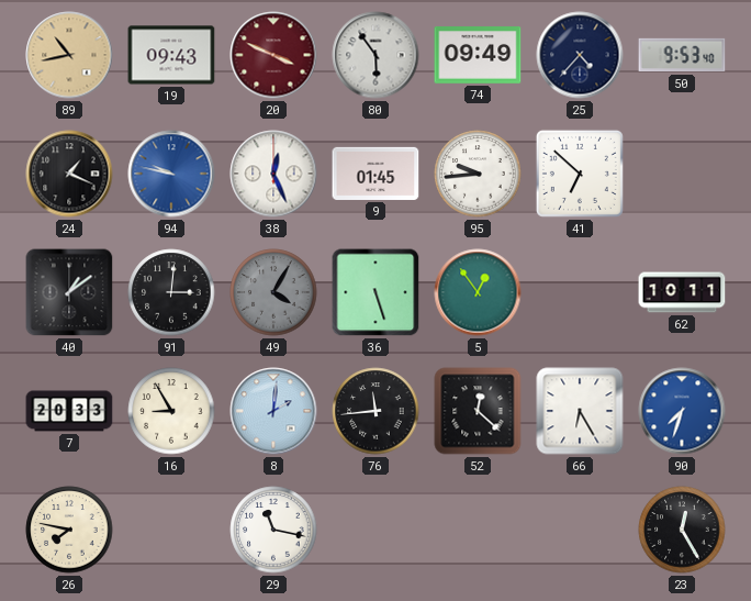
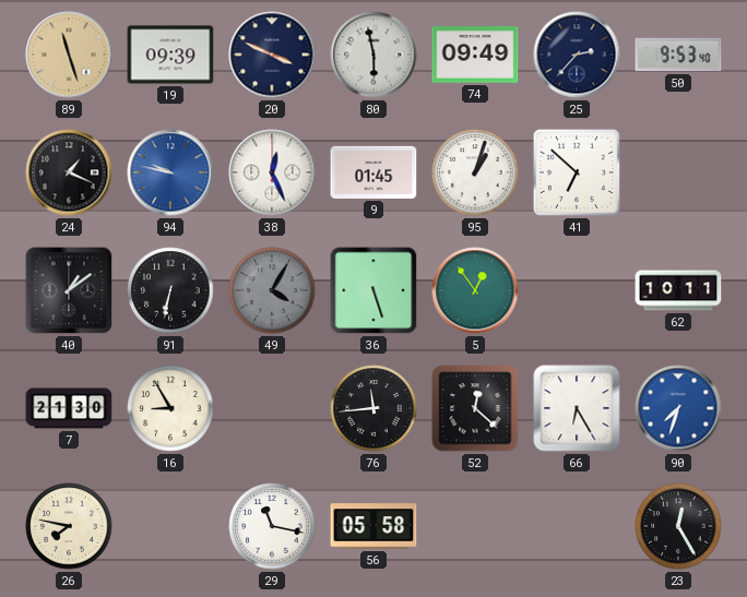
89: 10:43 -> 11:27
19: 09:43 -> 09:39
20 dial: burgundy -> navy
80: 5:54 -> 5:58
25: 4:37 -> 2:37
95: 9:44 -> 1:03
91: 3:01 -> 6:32
7: 20:33 -> 21:30
8: 2:01 -> none
56: none -> 05:58
